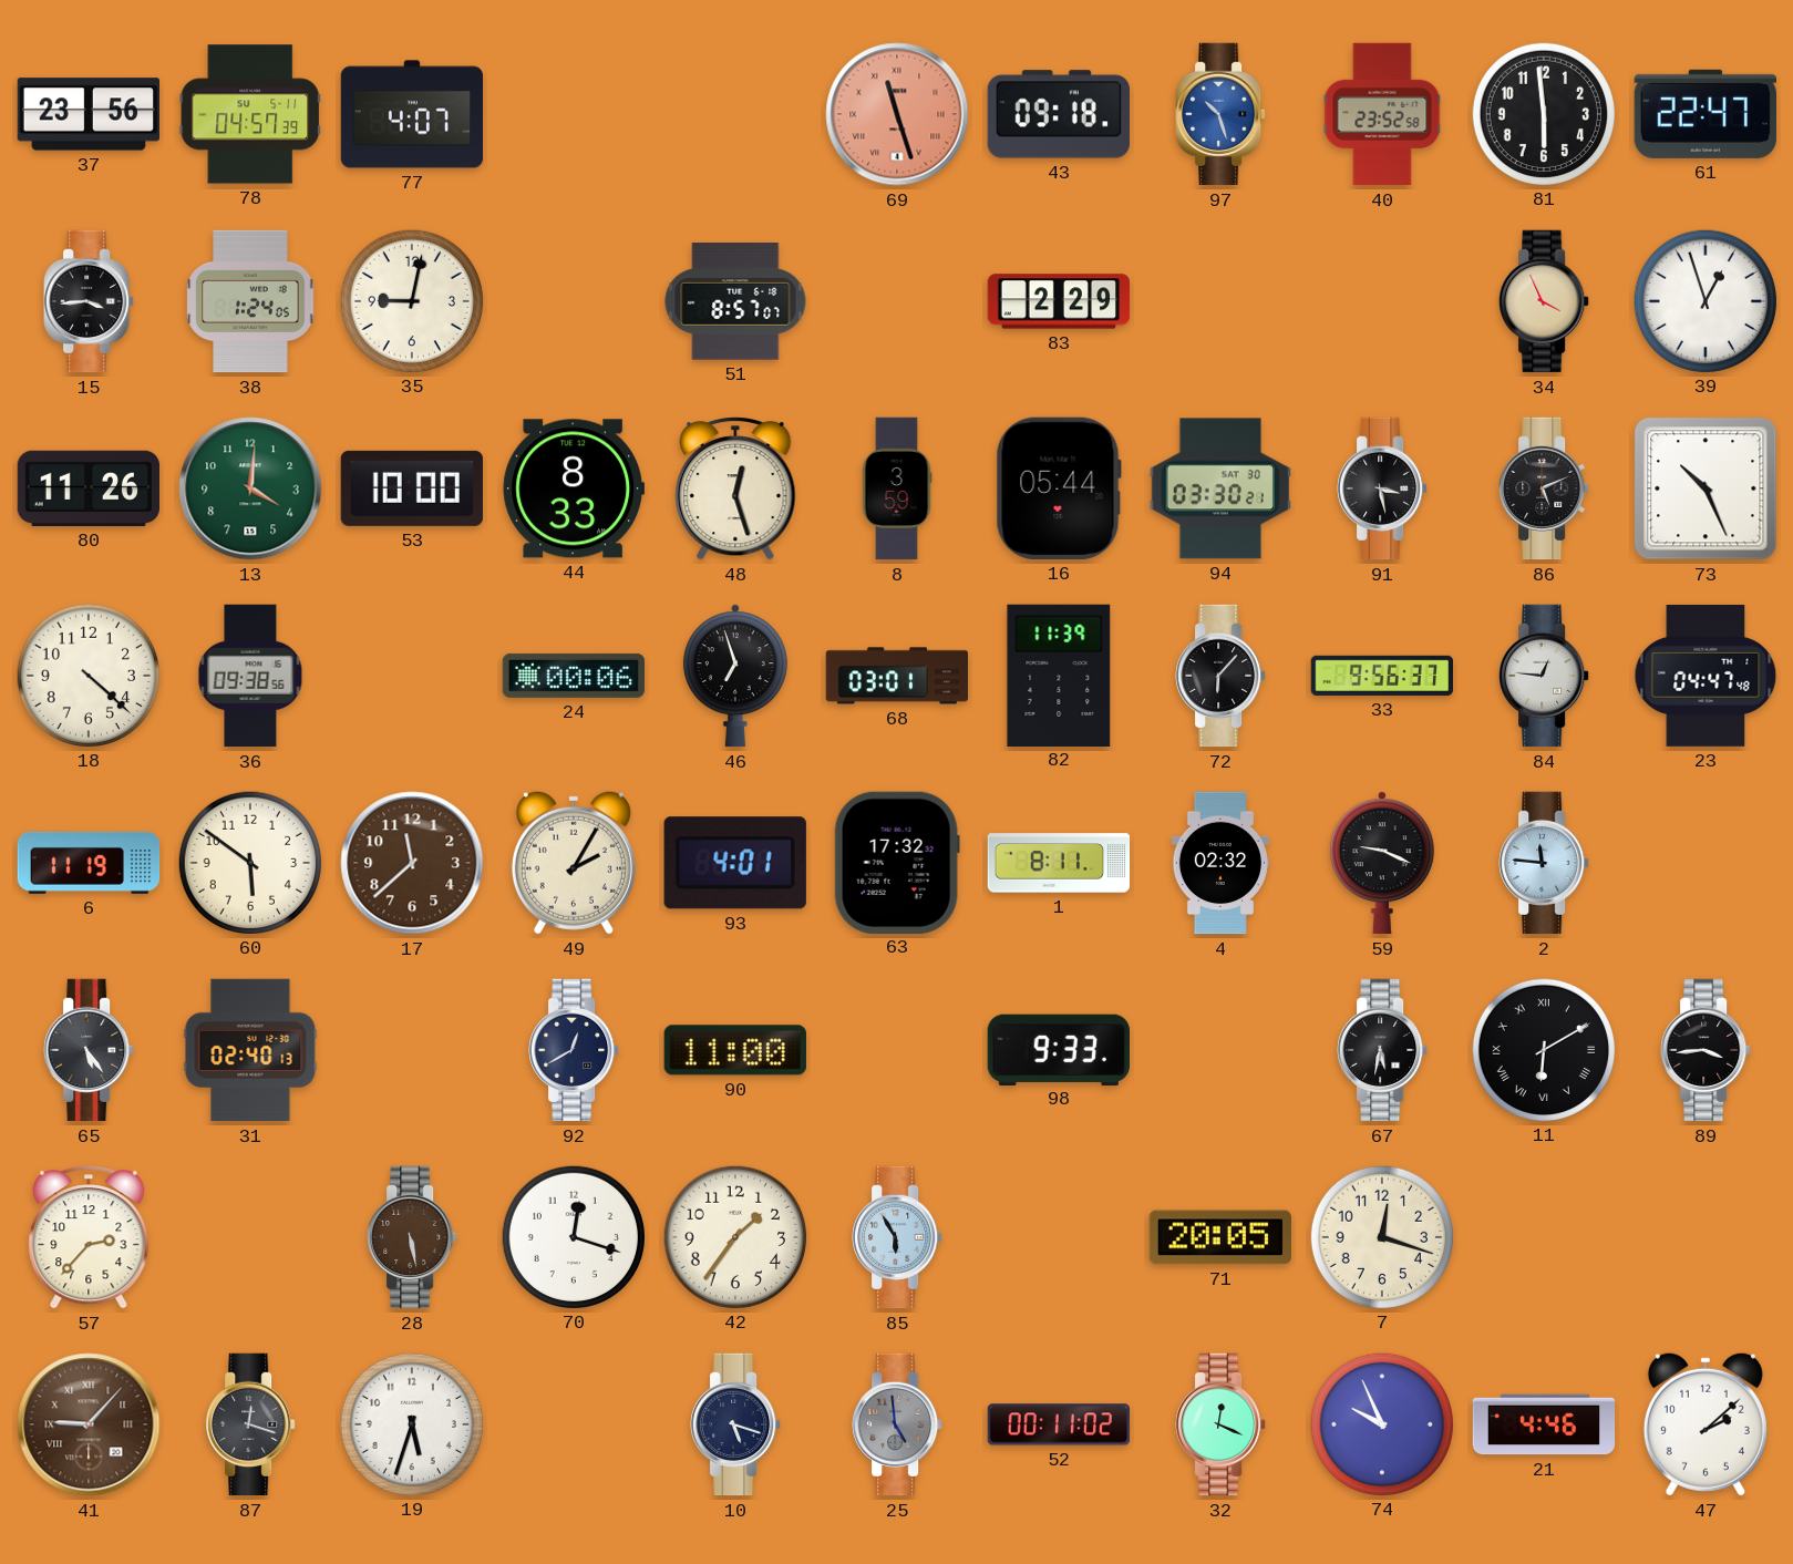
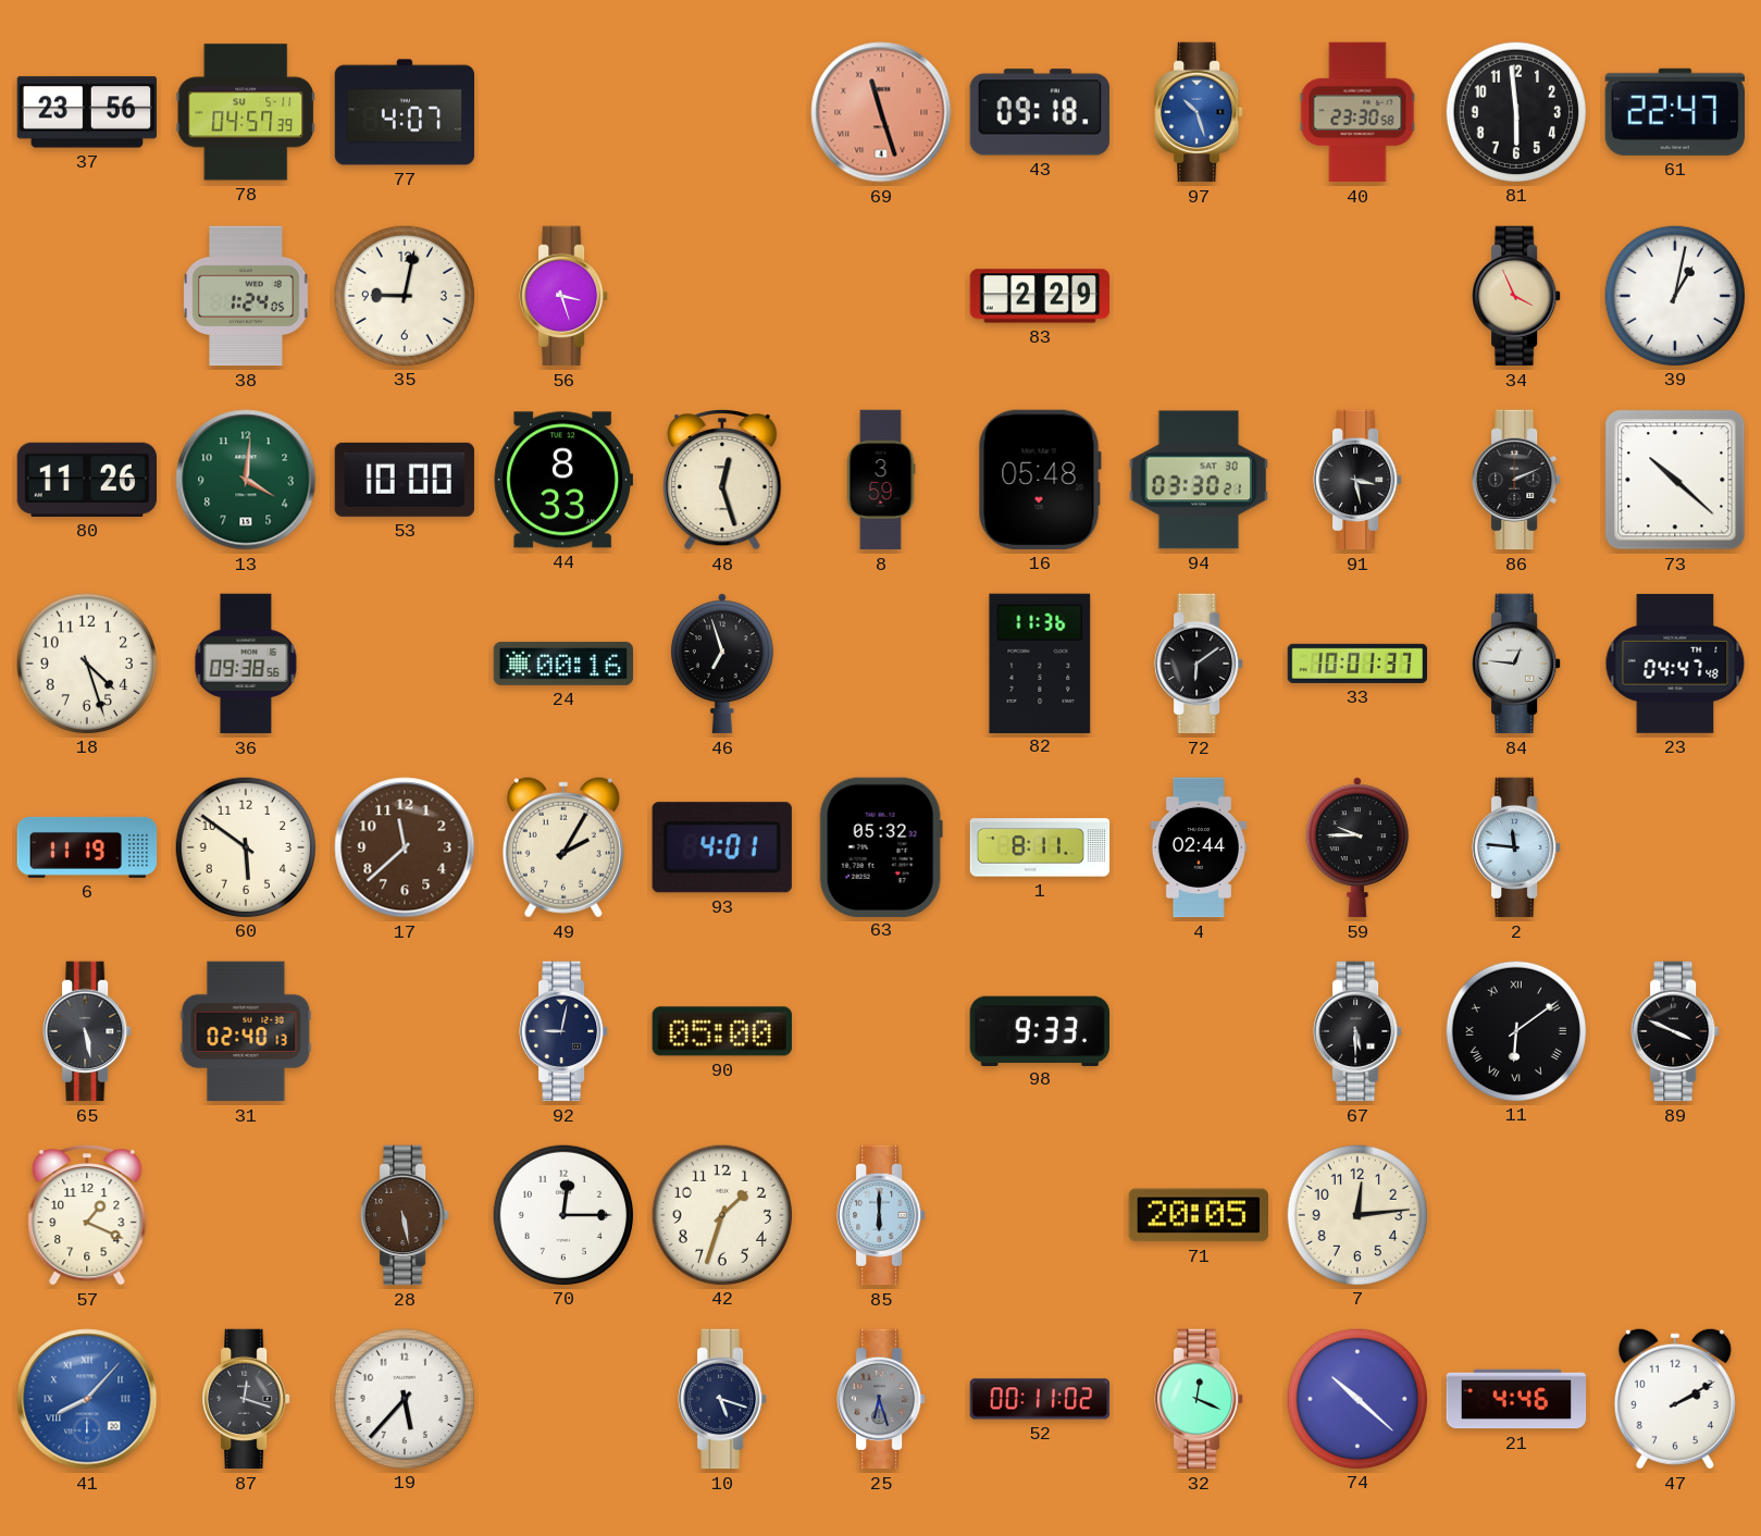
40: 23:52 -> 23:30
15: 3:44 -> none
56: none -> 3:27
51: 8:57 -> none
39: 12:57 -> 1:02
16: 05:44 -> 05:48
86: 5:11 -> 2:11
73: 10:26 -> 10:22
18: 4:22 -> 4:27
24: 00:06 -> 00:16
68: 03:01 -> none
82: 11:39 -> 11:36
72: 6:07 -> 6:09
33: 9:56 -> 10:01
63: 17:32 -> 05:32
4: 02:32 -> 02:44
59: 9:19 -> 9:45
65: 5:24 -> 5:28
92: 12:40 -> 9:02
90: 11:00 -> 05:00
67: 5:32 -> 5:30
11: 6:10 -> 6:09
89: 3:44 -> 3:49
57: 2:37 -> 1:19
70: 12:18 -> 12:15
42: 1:36 -> 1:33
85: 5:55 -> 6:00
7: 12:18 -> 12:14
41: 9:07 -> 8:07
41 dial: brown -> blue
19: 5:33 -> 5:37
25: 4:59 -> 6:27
74: 9:56 -> 10:22
47: 2:08 -> 2:10
